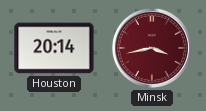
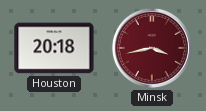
Houston: 20:14 -> 20:18
